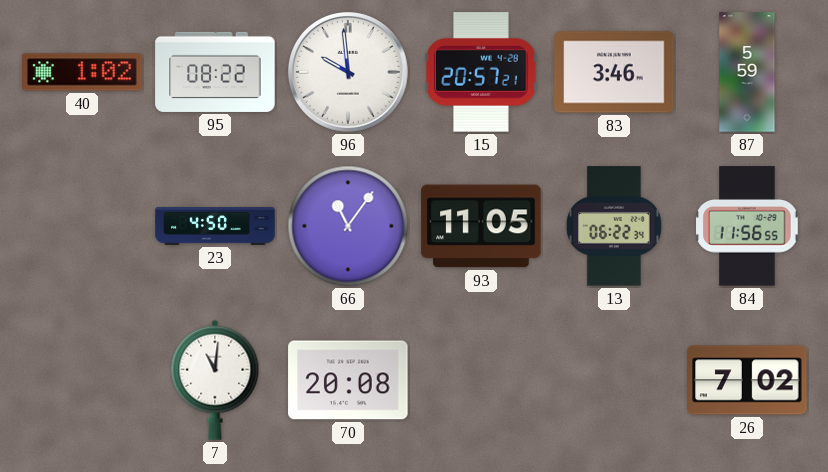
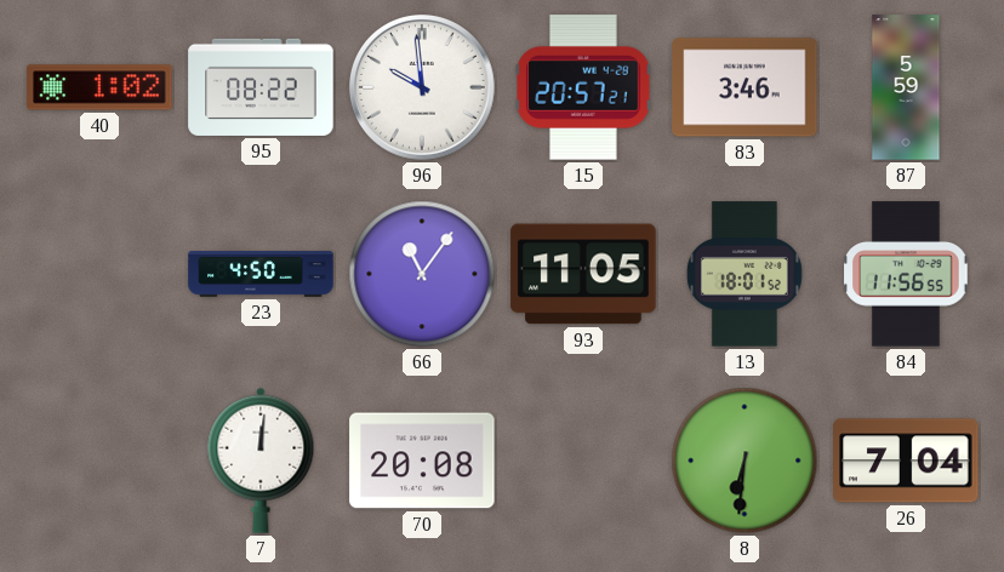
13: 06:22 -> 18:01
7: 11:01 -> 12:01
8: none -> 6:31
26: 7:02 -> 7:04
